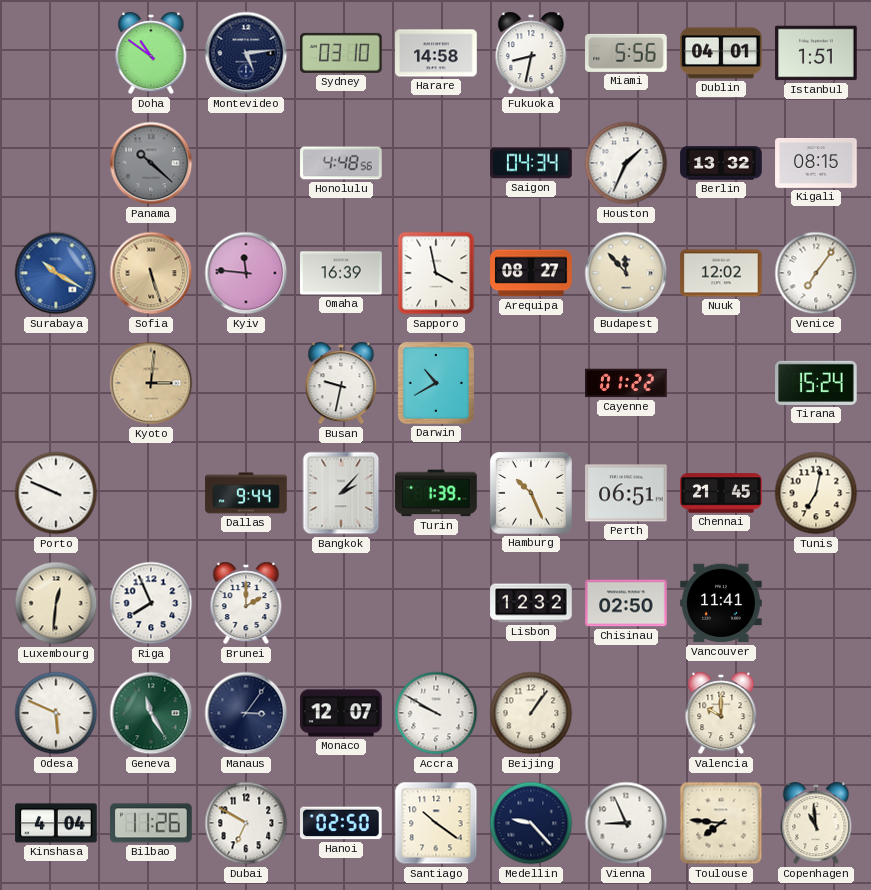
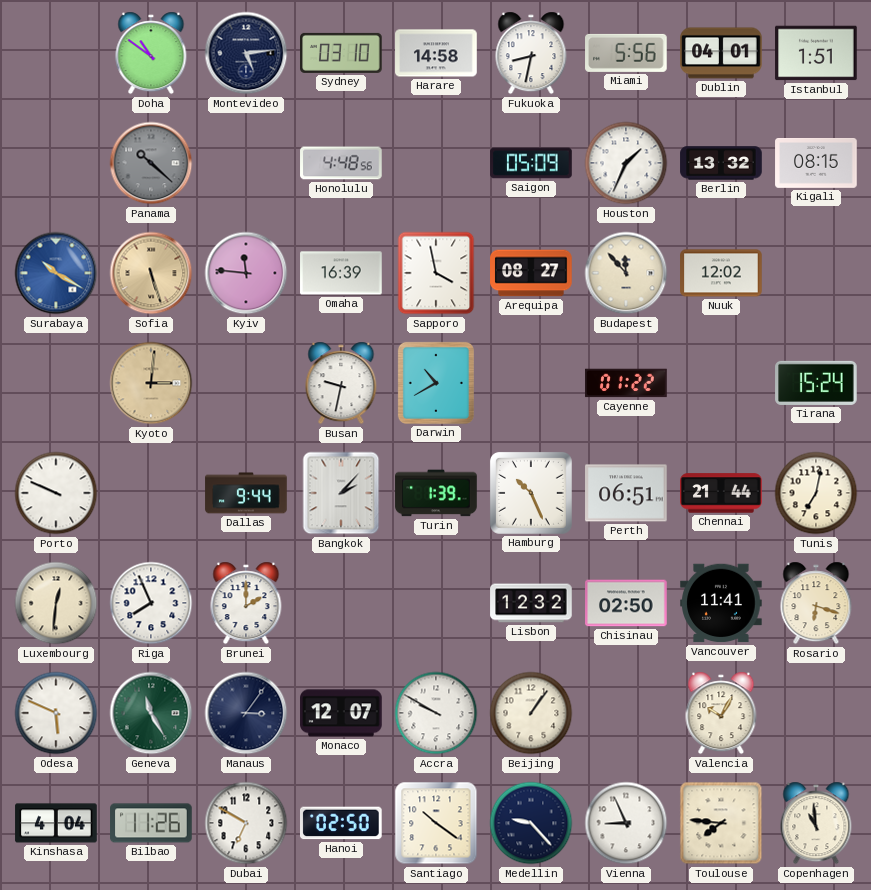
Saigon: 04:34 -> 05:09
Venice: 7:06 -> none
Chennai: 21:45 -> 21:44
Rosario: none -> 6:18
Valencia: 10:00 -> 10:05
